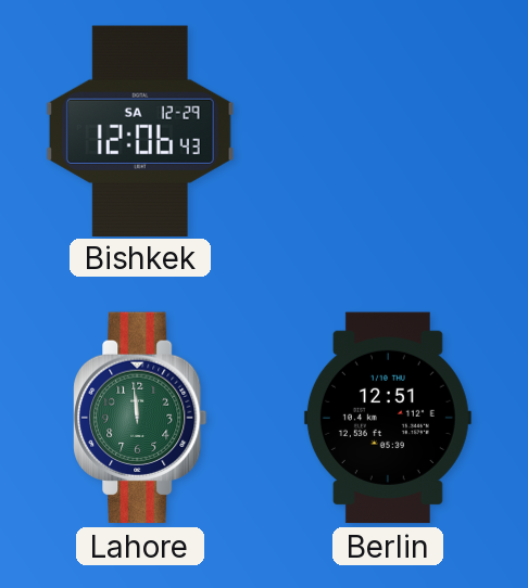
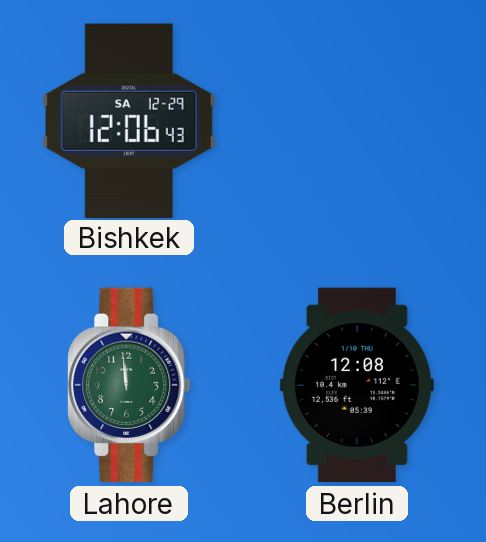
Berlin: 12:51 -> 12:08
